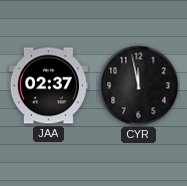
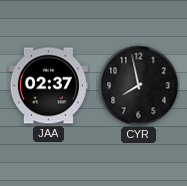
CYR: 11:58 -> 7:58
